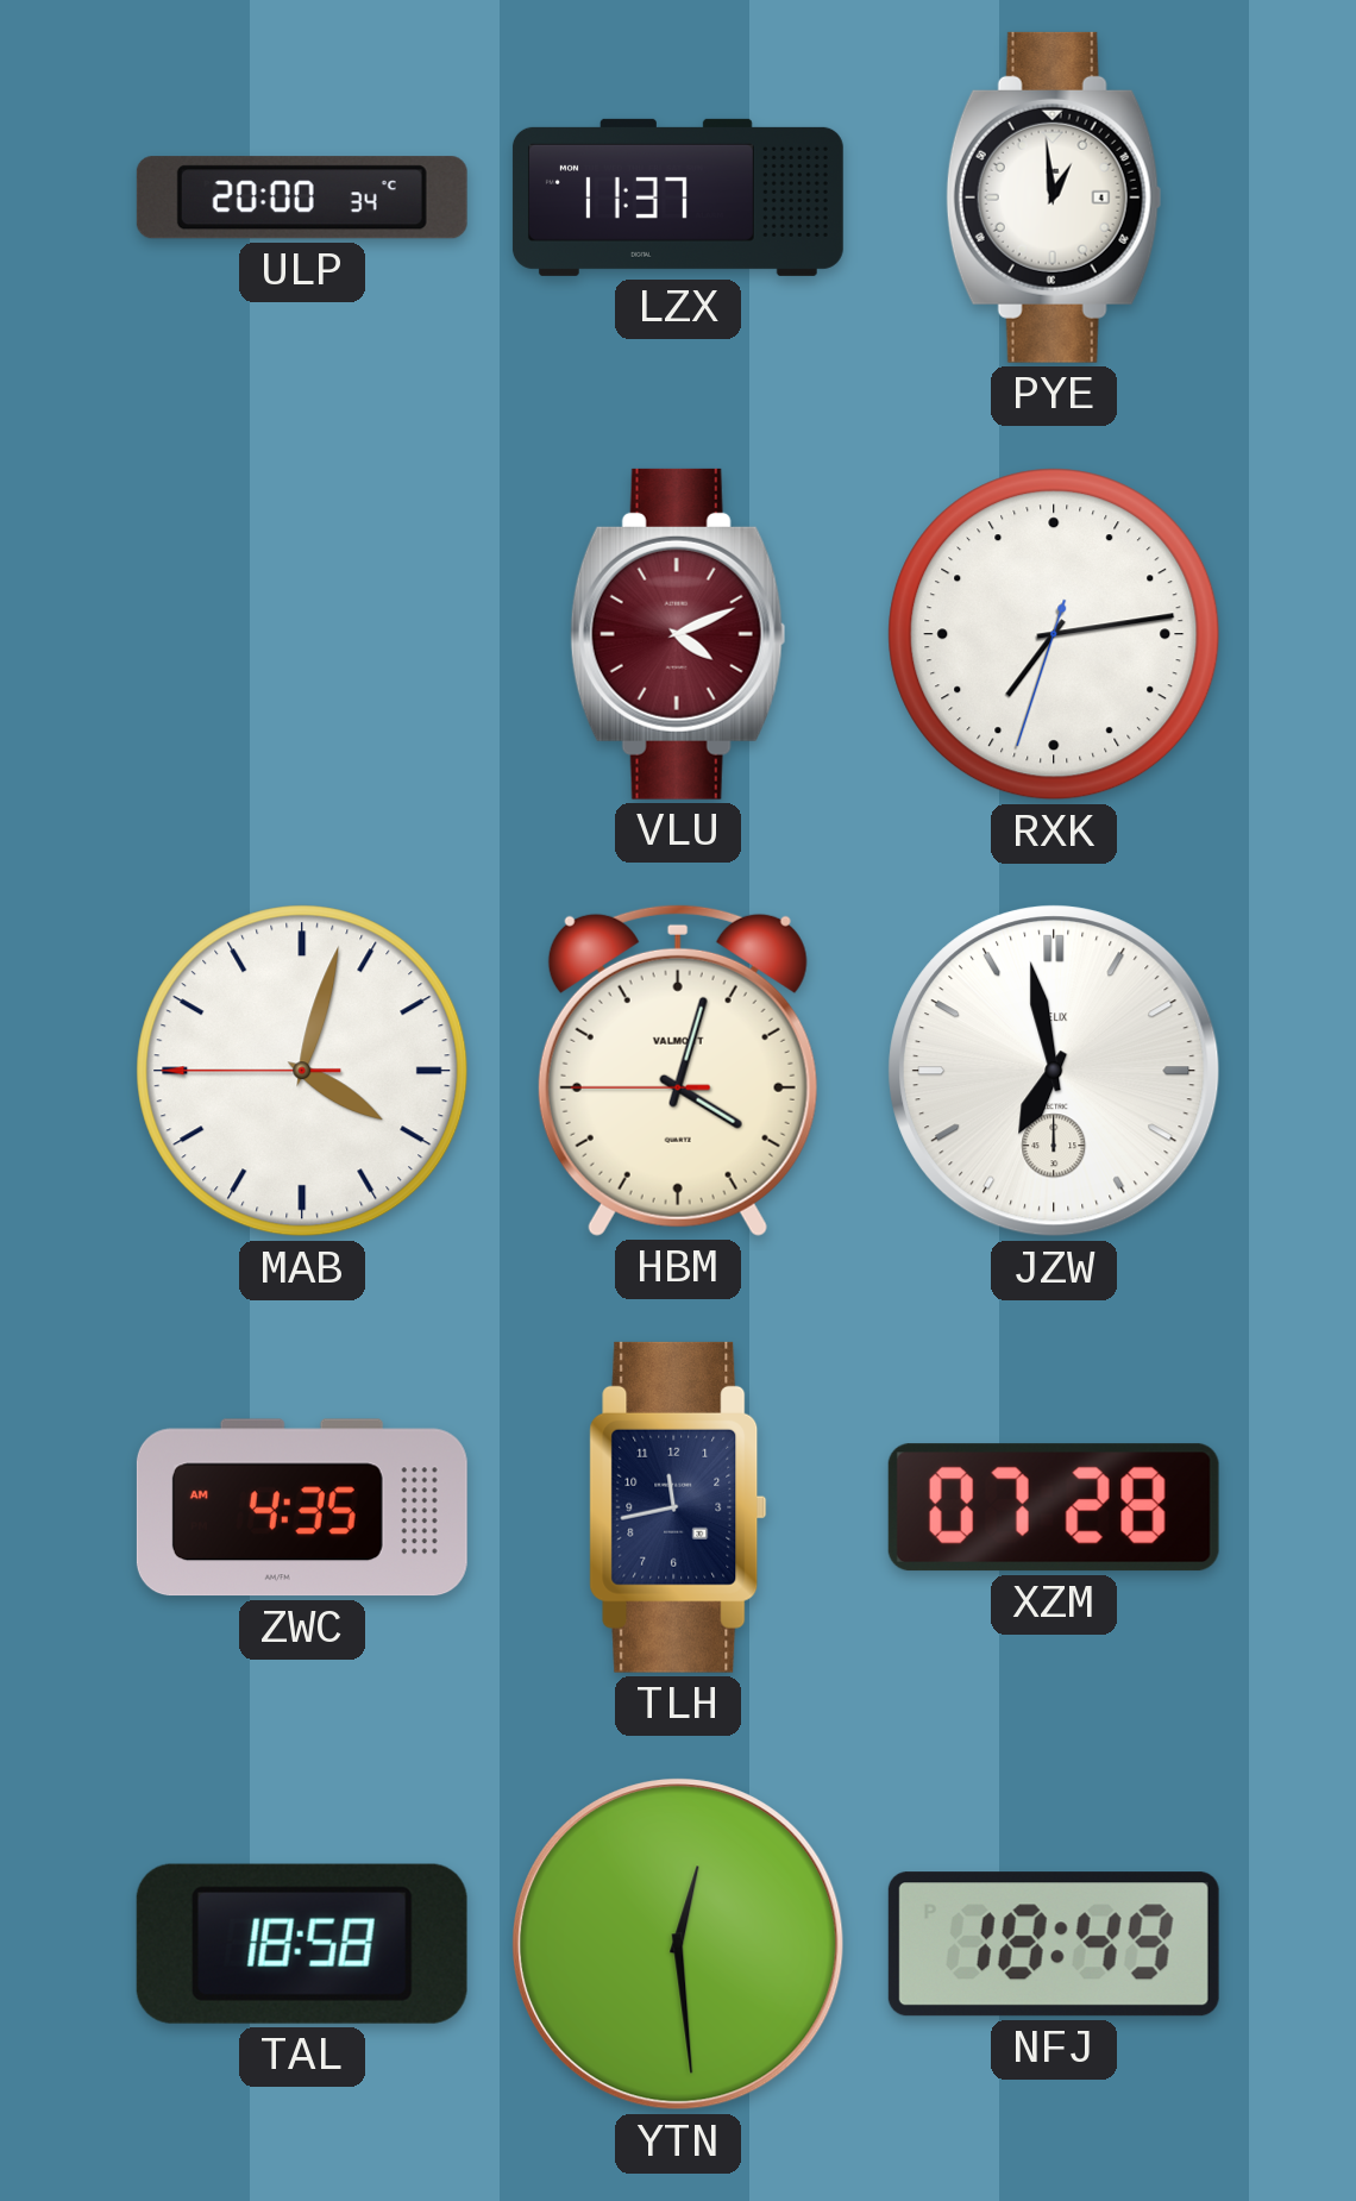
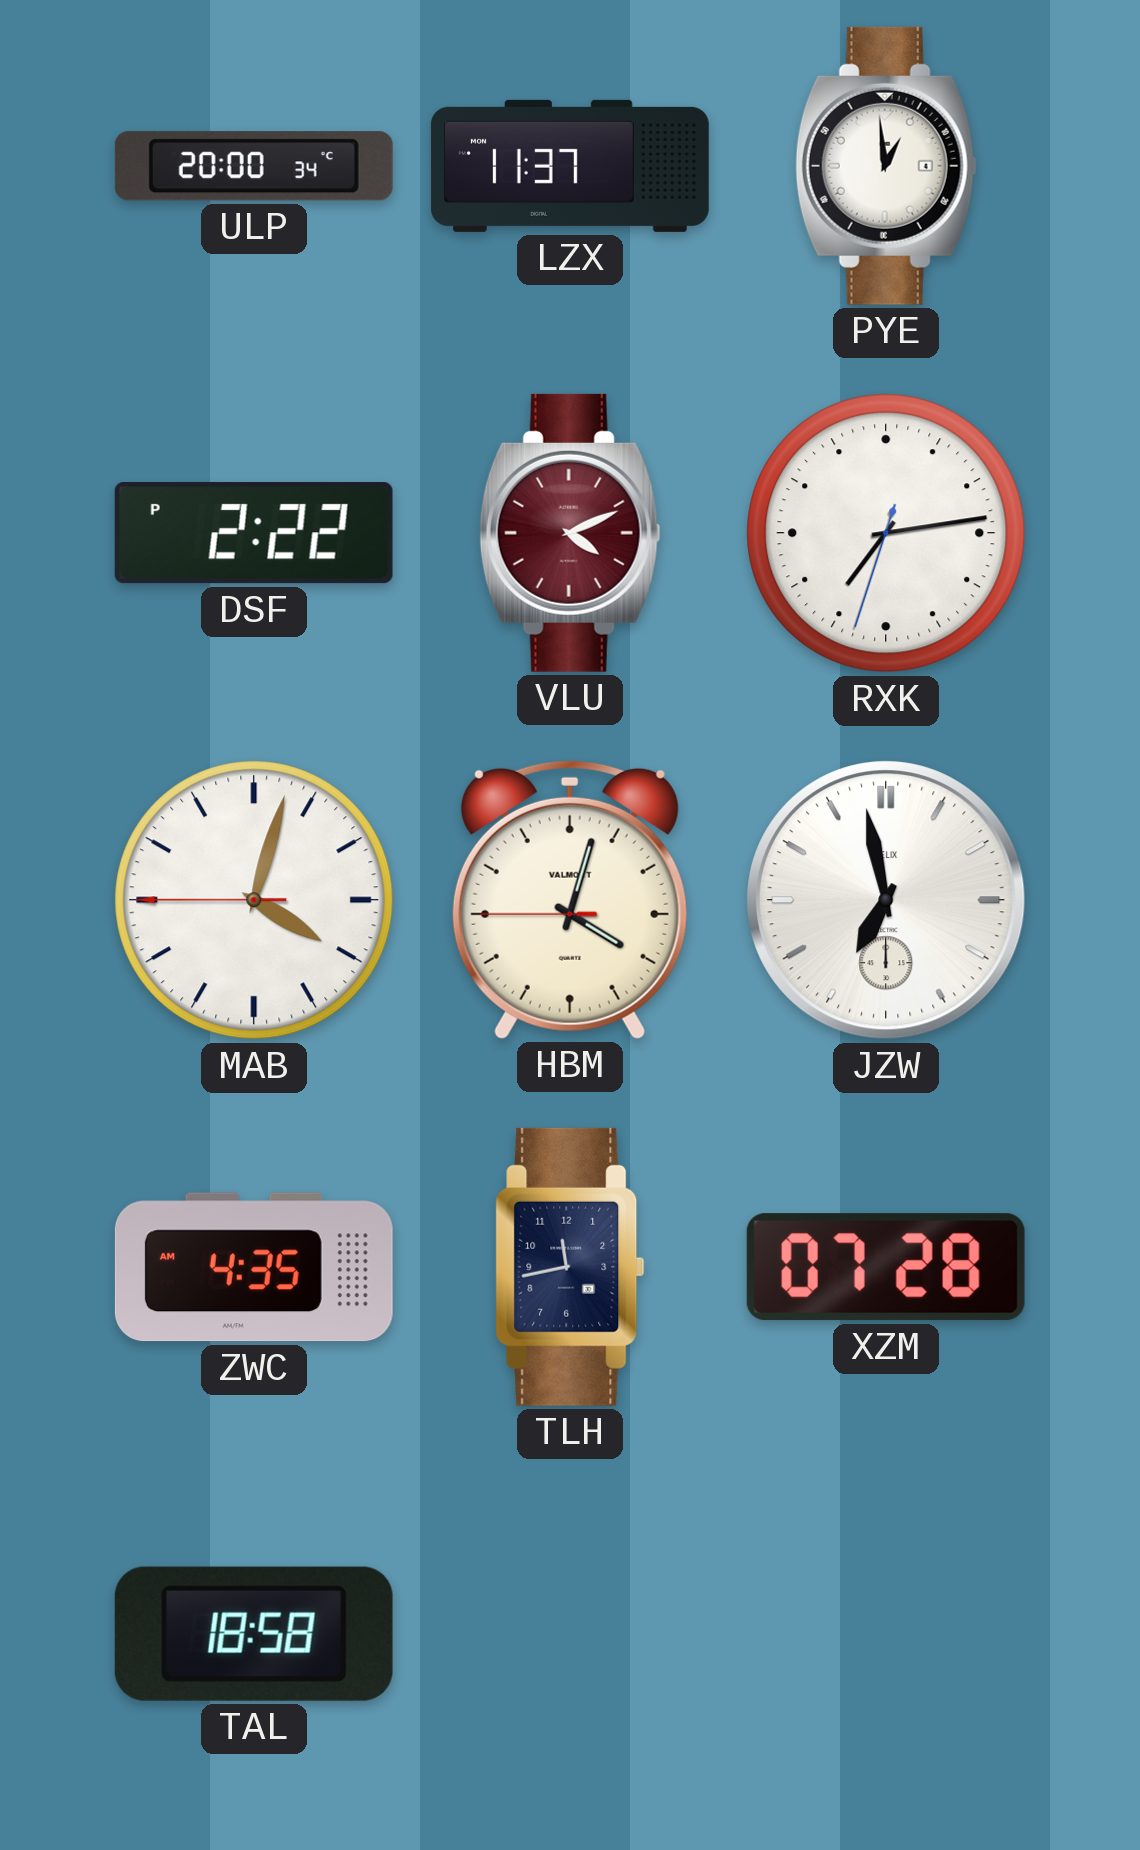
DSF: none -> 2:22
YTN: 12:29 -> none
NFJ: 18:49 -> none
